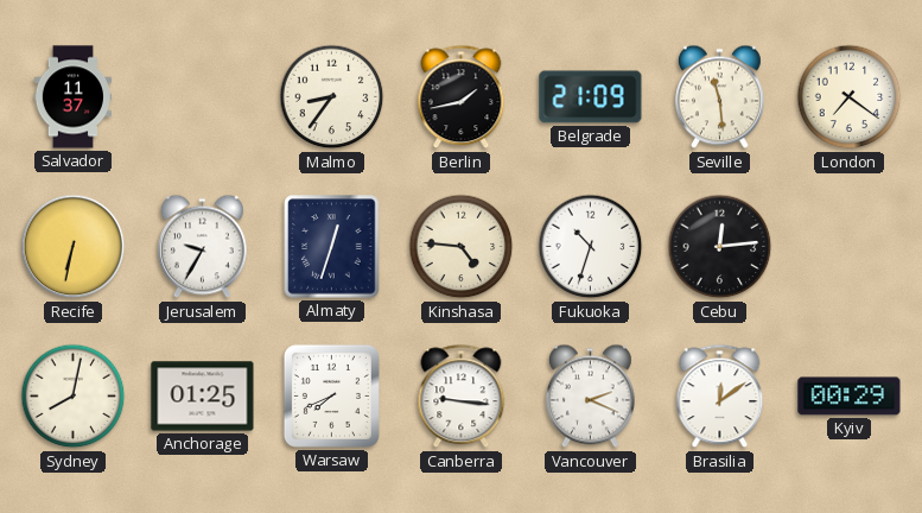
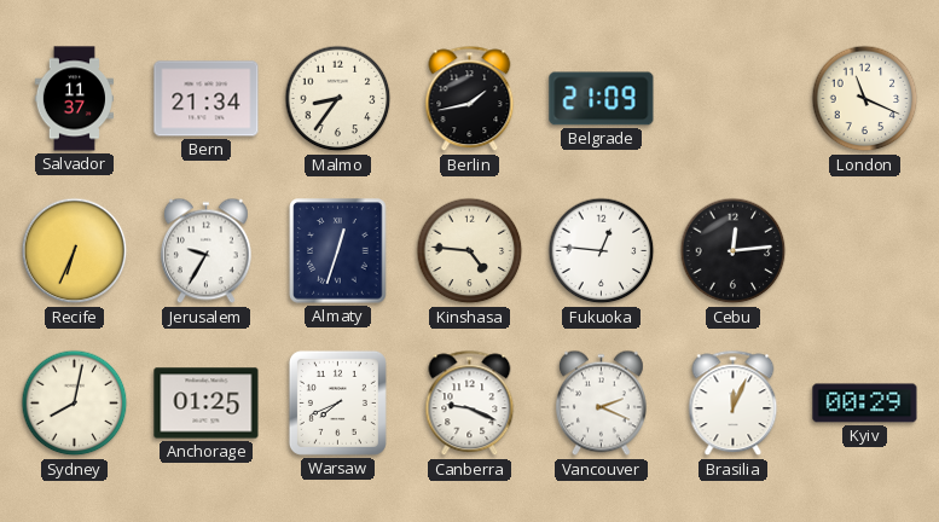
Bern: none -> 21:34
Seville: 11:29 -> none
London: 7:21 -> 11:19
Recife: 6:32 -> 6:34
Fukuoka: 10:33 -> 12:46
Canberra: 9:16 -> 9:19
Brasilia: 12:09 -> 12:04
